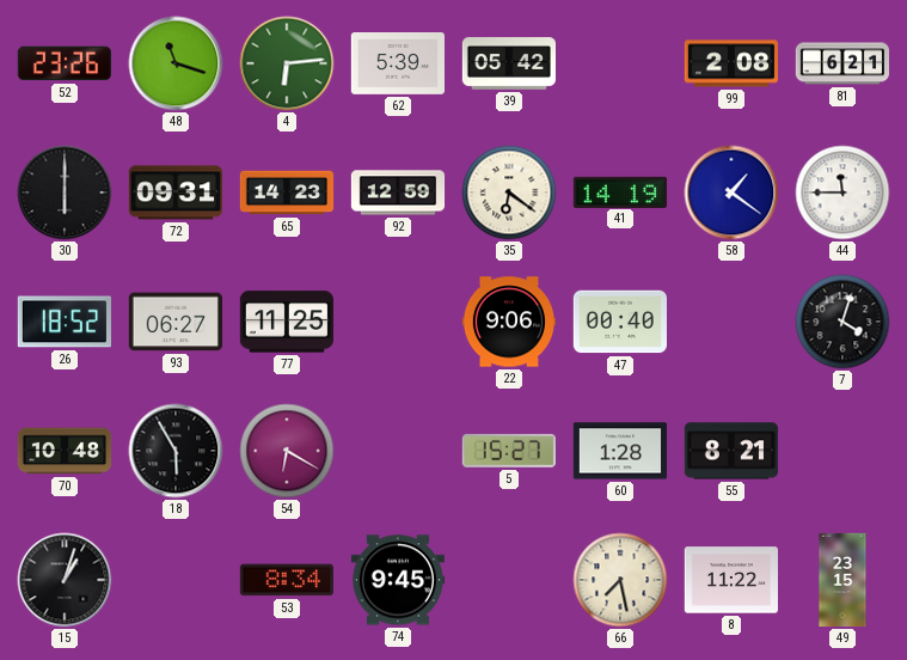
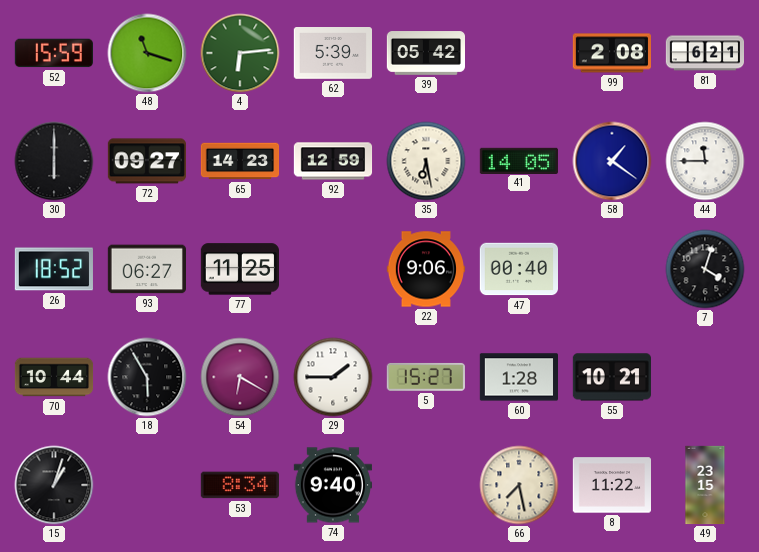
52: 23:26 -> 15:59
72: 09:31 -> 09:27
35: 6:21 -> 6:28
41: 14:19 -> 14:05
70: 10:48 -> 10:44
29: none -> 1:45
55: 8:21 -> 10:21
74: 9:45 -> 9:40
